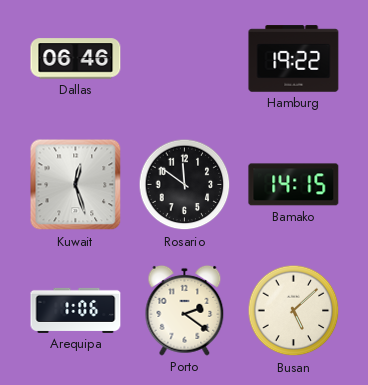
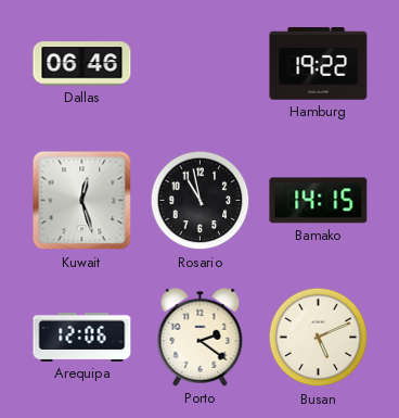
Rosario: 11:51 -> 10:58
Arequipa: 1:06 -> 12:06
Busan: 5:08 -> 5:11
